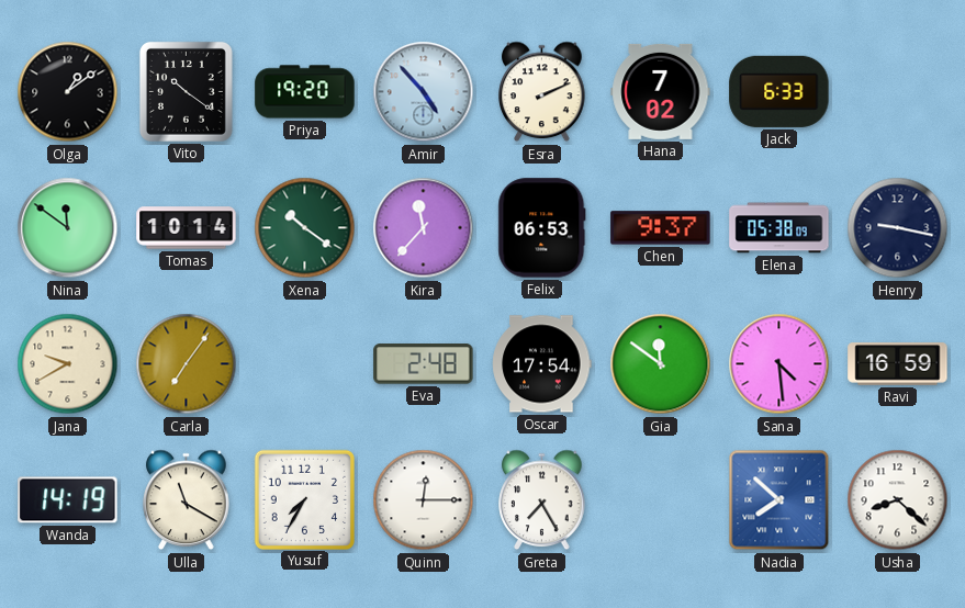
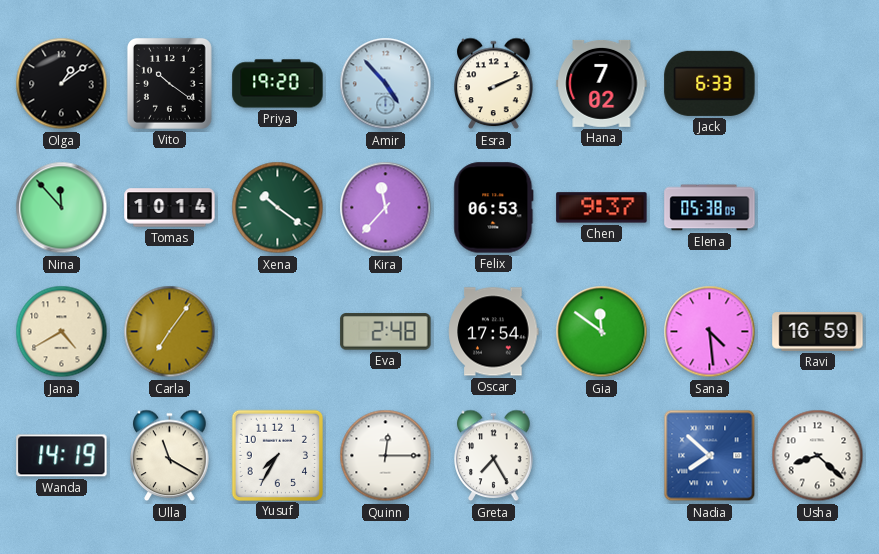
Nina: 11:51 -> 11:53
Henry: 9:17 -> none
Jana: 9:40 -> 4:40
